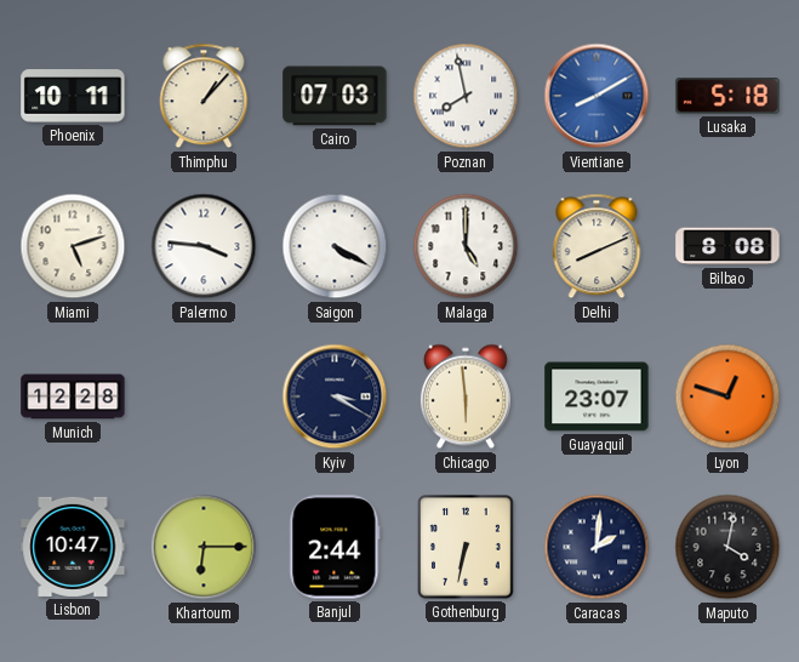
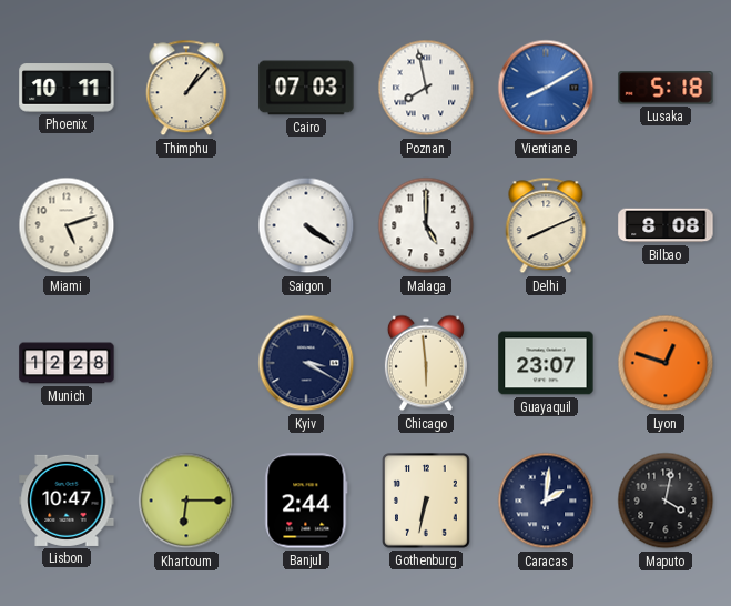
Palermo: 3:46 -> none
Saigon: 4:20 -> 4:21
